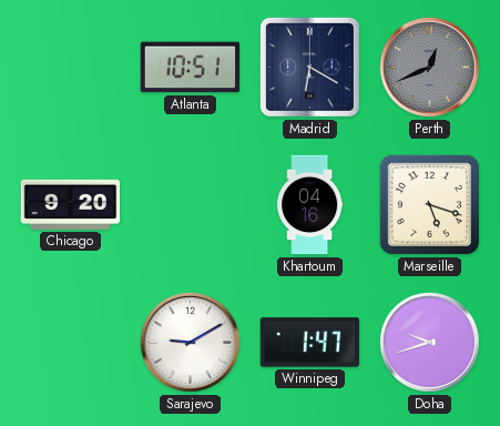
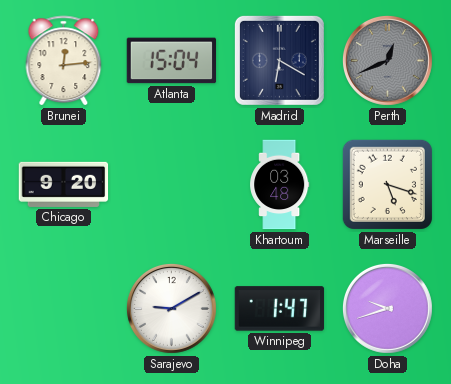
Brunei: none -> 12:14
Atlanta: 10:51 -> 15:04
Khartoum: 04:16 -> 03:48
